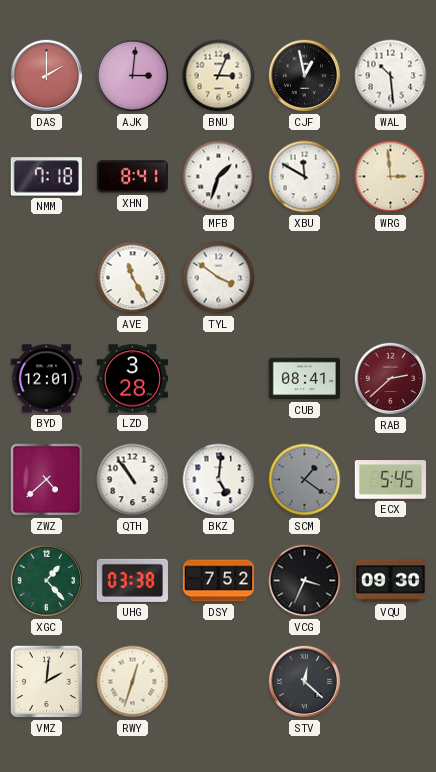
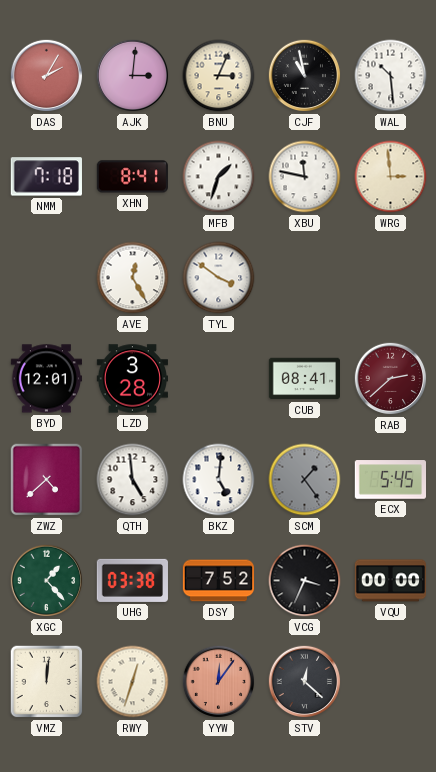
DAS: 2:00 -> 2:05
CJF: 12:58 -> 10:58
XBU: 11:50 -> 11:47
AVE: 11:25 -> 12:25
QTH: 10:54 -> 4:59
SCM: 1:21 -> 1:24
VQU: 09:30 -> 00:00
VMZ: 2:01 -> 12:01
YYW: none -> 12:06
